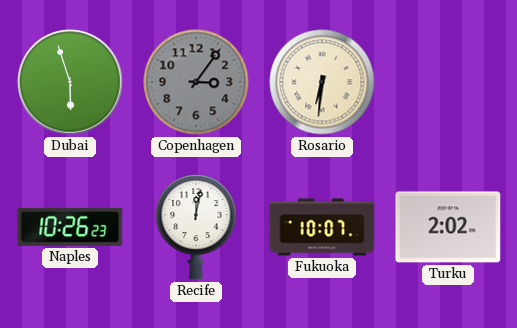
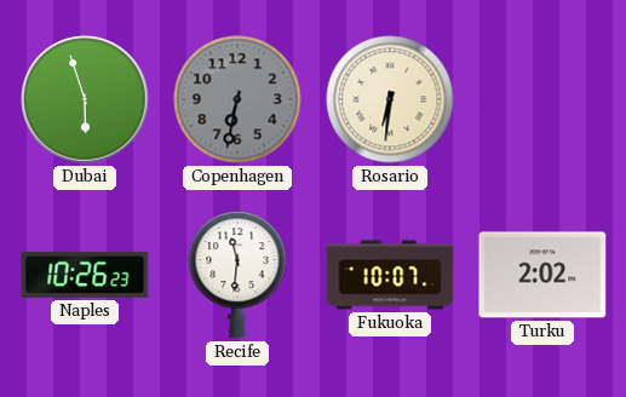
Copenhagen: 3:06 -> 6:32
Recife: 12:02 -> 11:31
